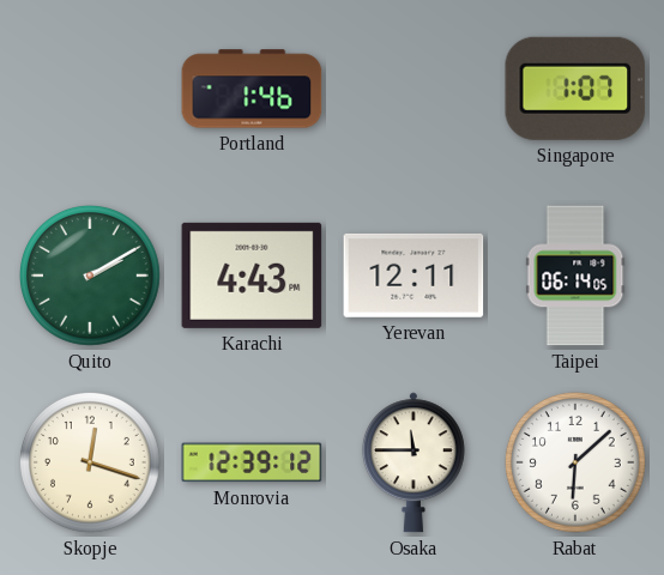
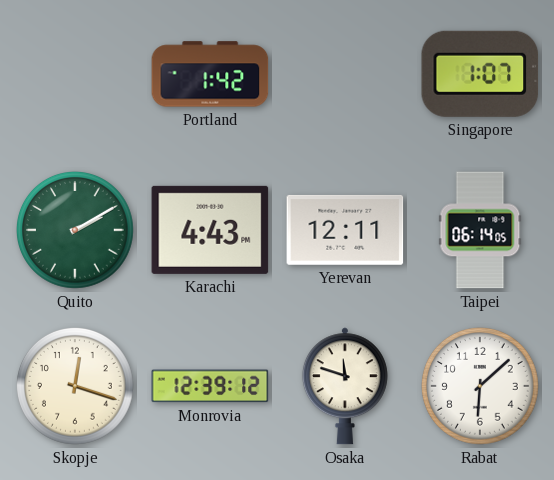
Portland: 1:46 -> 1:42
Osaka: 11:45 -> 11:48
